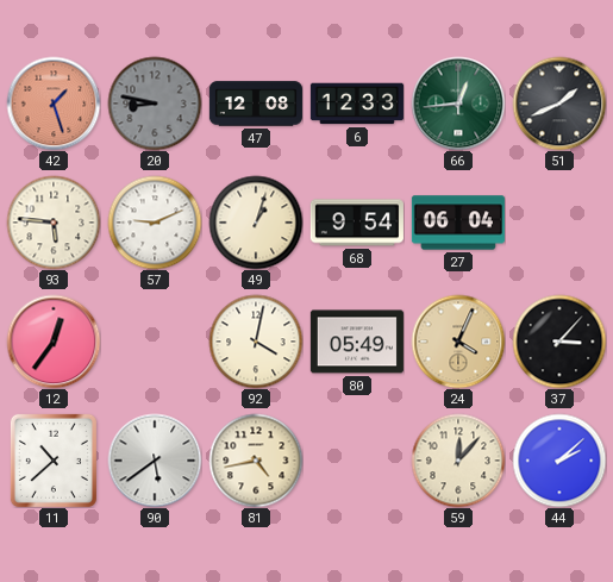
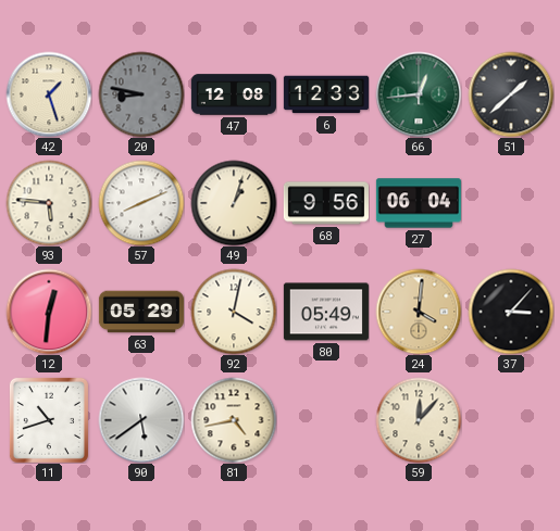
42 dial: salmon -> cream
51: 1:41 -> 1:38
57: 9:11 -> 8:11
68: 9:54 -> 9:56
12: 12:36 -> 12:31
63: none -> 05:29
24: 4:04 -> 4:01
11: 10:38 -> 10:42
44: 2:08 -> none
